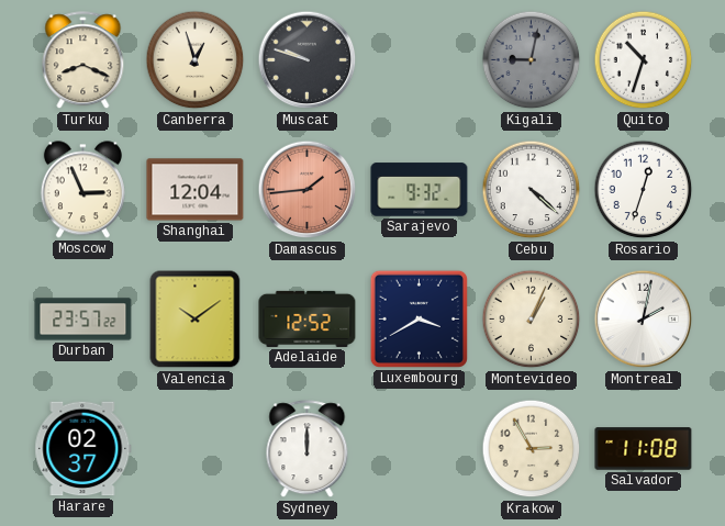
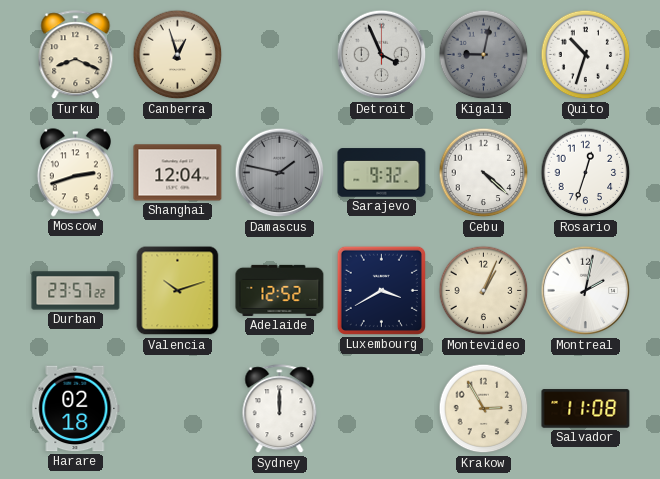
Muscat: 9:48 -> none
Detroit: none -> 3:56
Moscow: 2:56 -> 2:42
Damascus: 1:44 -> 1:47
Damascus dial: salmon -> grey
Valencia: 10:09 -> 10:12
Harare: 02:37 -> 02:18
